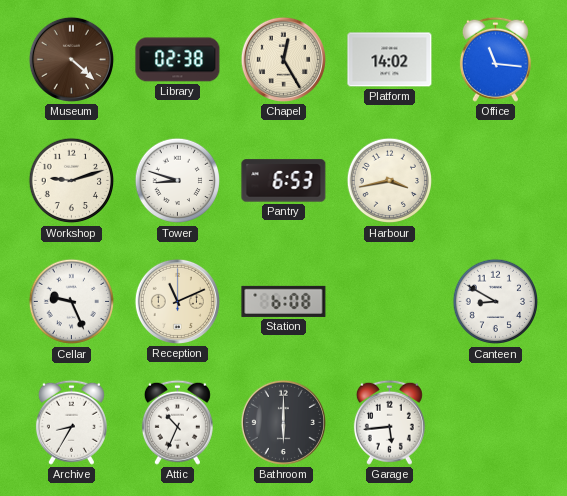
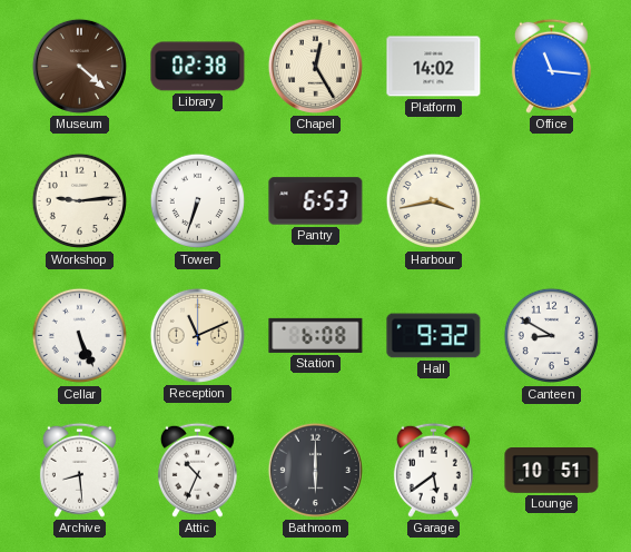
Workshop: 9:12 -> 9:14
Tower: 8:48 -> 6:33
Cellar: 9:26 -> 5:26
Hall: none -> 9:32
Archive: 8:35 -> 8:29
Garage: 5:44 -> 5:39
Lounge: none -> 10:51
